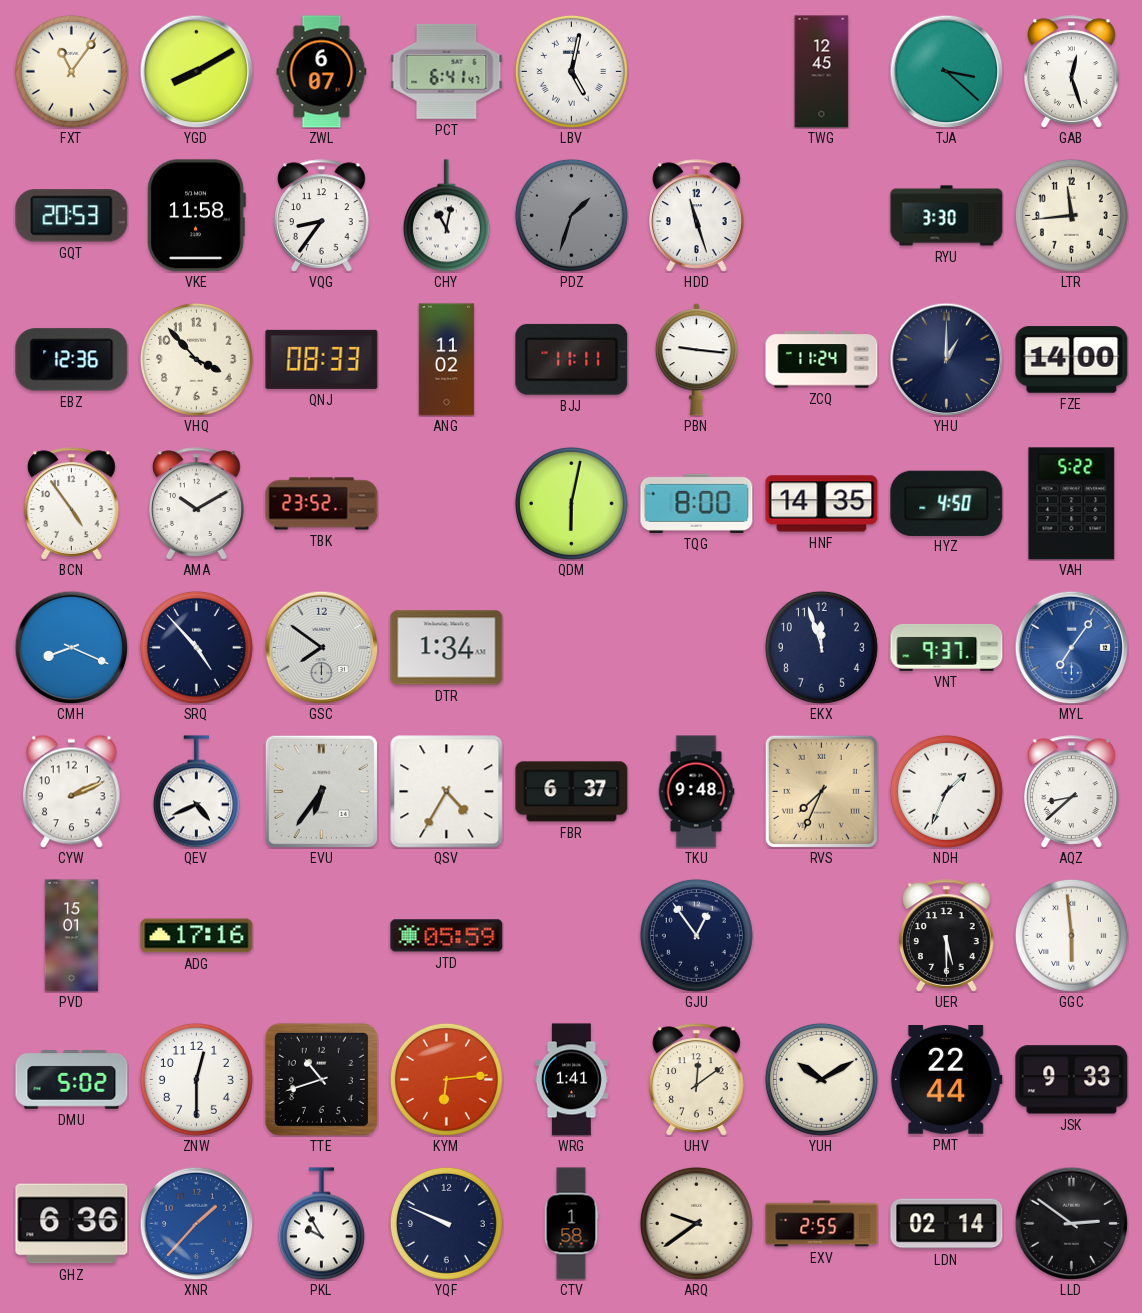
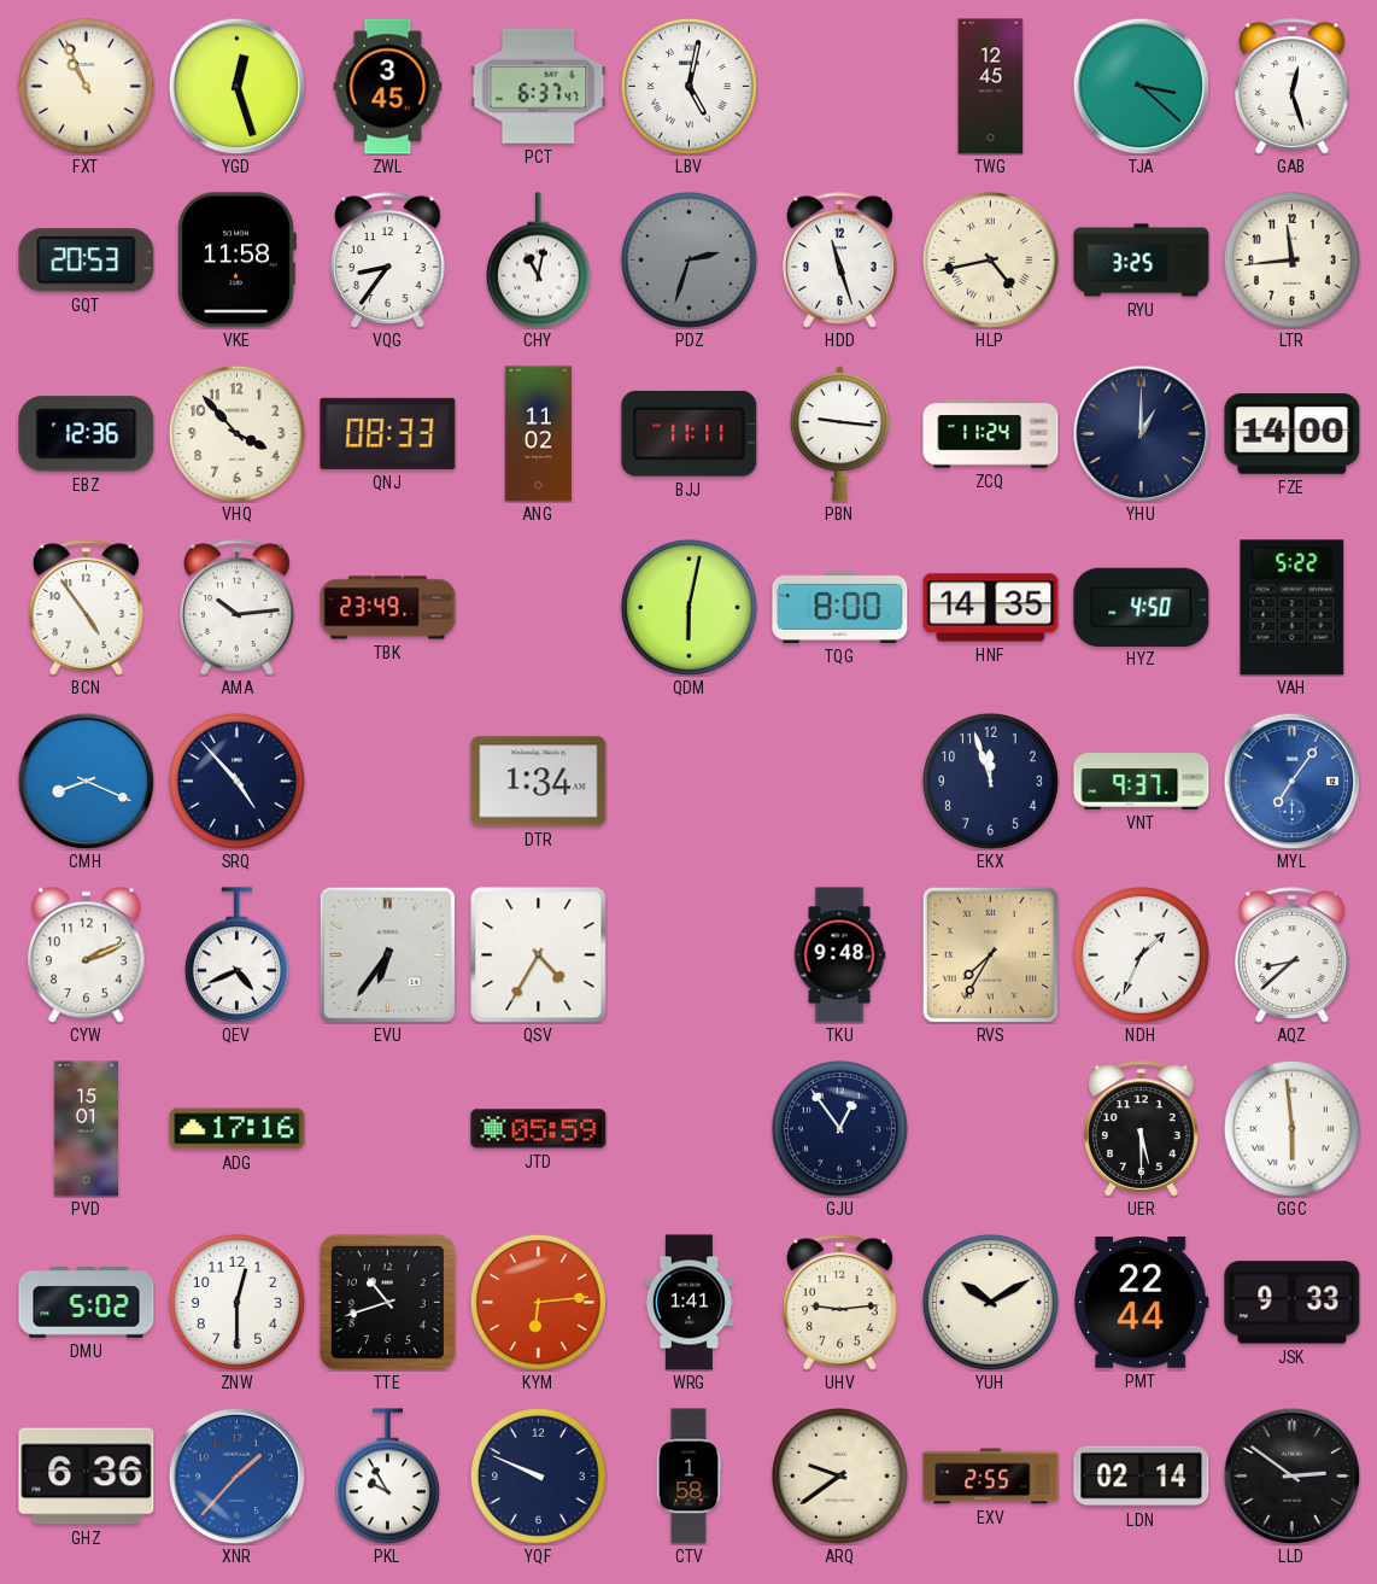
FXT: 11:06 -> 10:56
YGD: 8:10 -> 12:27
ZWL: 6:07 -> 3:45
PCT: 6:41 -> 6:37
PDZ: 1:33 -> 2:33
HLP: none -> 4:43
RYU: 3:30 -> 3:25
AMA: 10:10 -> 10:14
TBK: 23:52 -> 23:49
GSC: 7:51 -> none
FBR: 6:37 -> none
RVS: 7:34 -> 7:35
UHV: 12:09 -> 9:14
